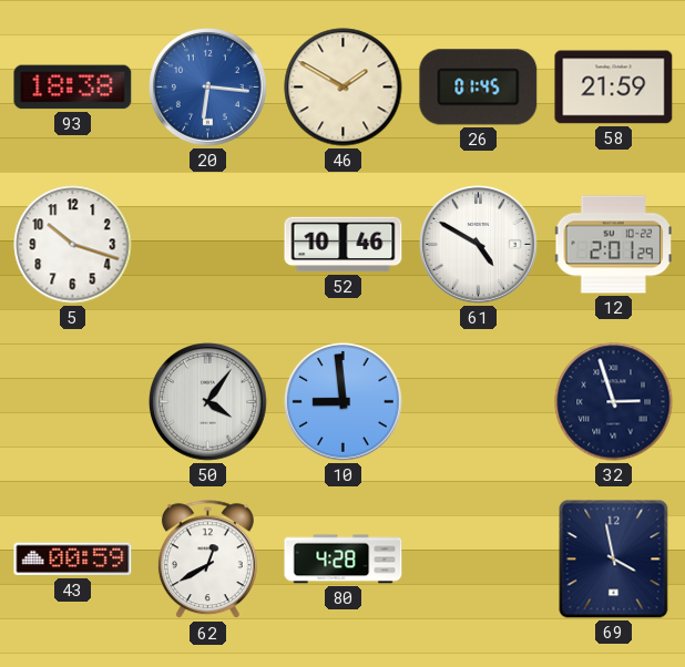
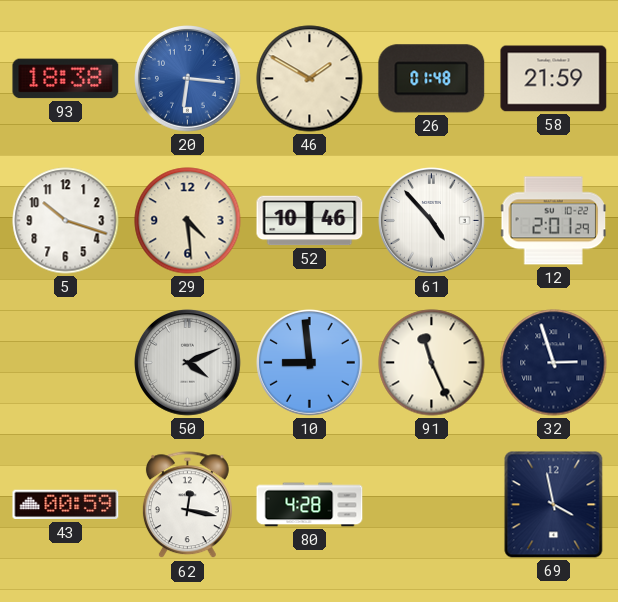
26: 01:45 -> 01:48
29: none -> 4:29
61: 4:50 -> 4:53
50: 4:06 -> 4:11
91: none -> 11:26
62: 12:40 -> 12:17
